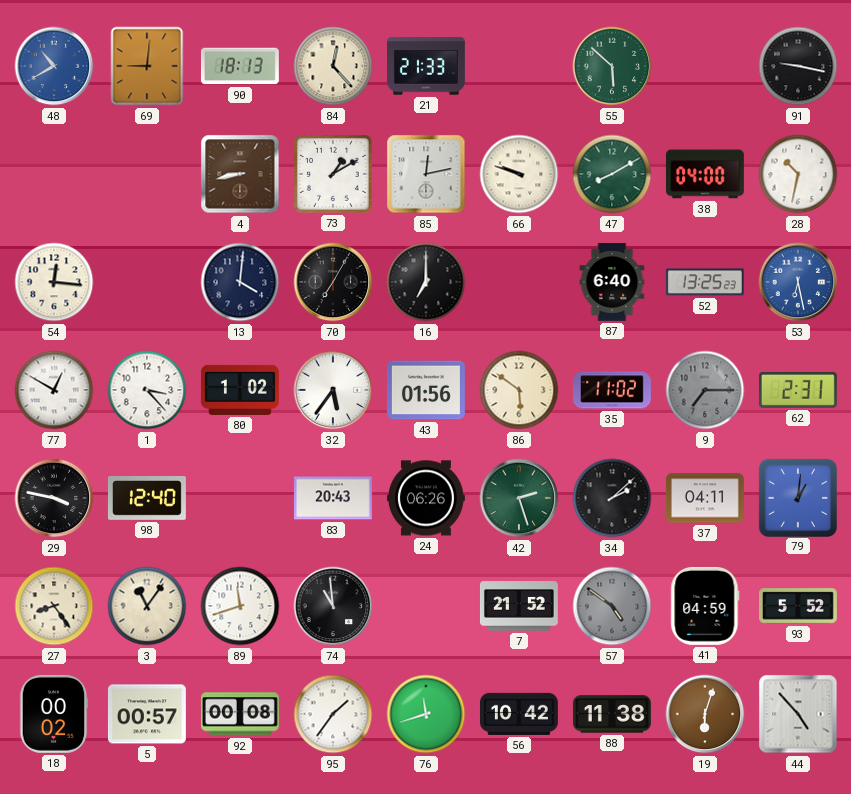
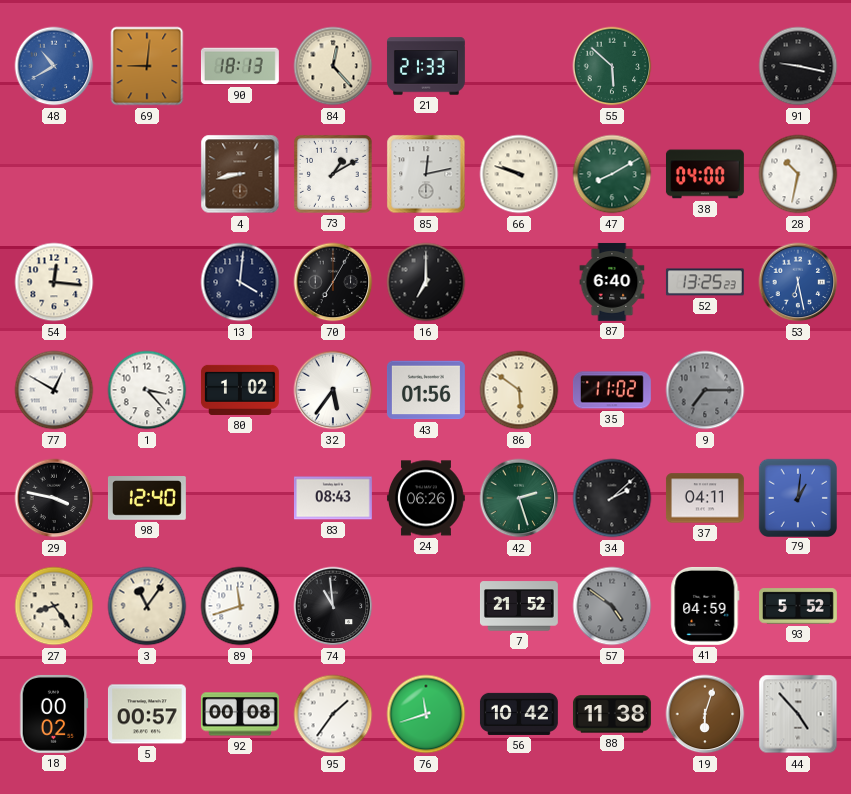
62: 2:31 -> none
83: 20:43 -> 08:43
